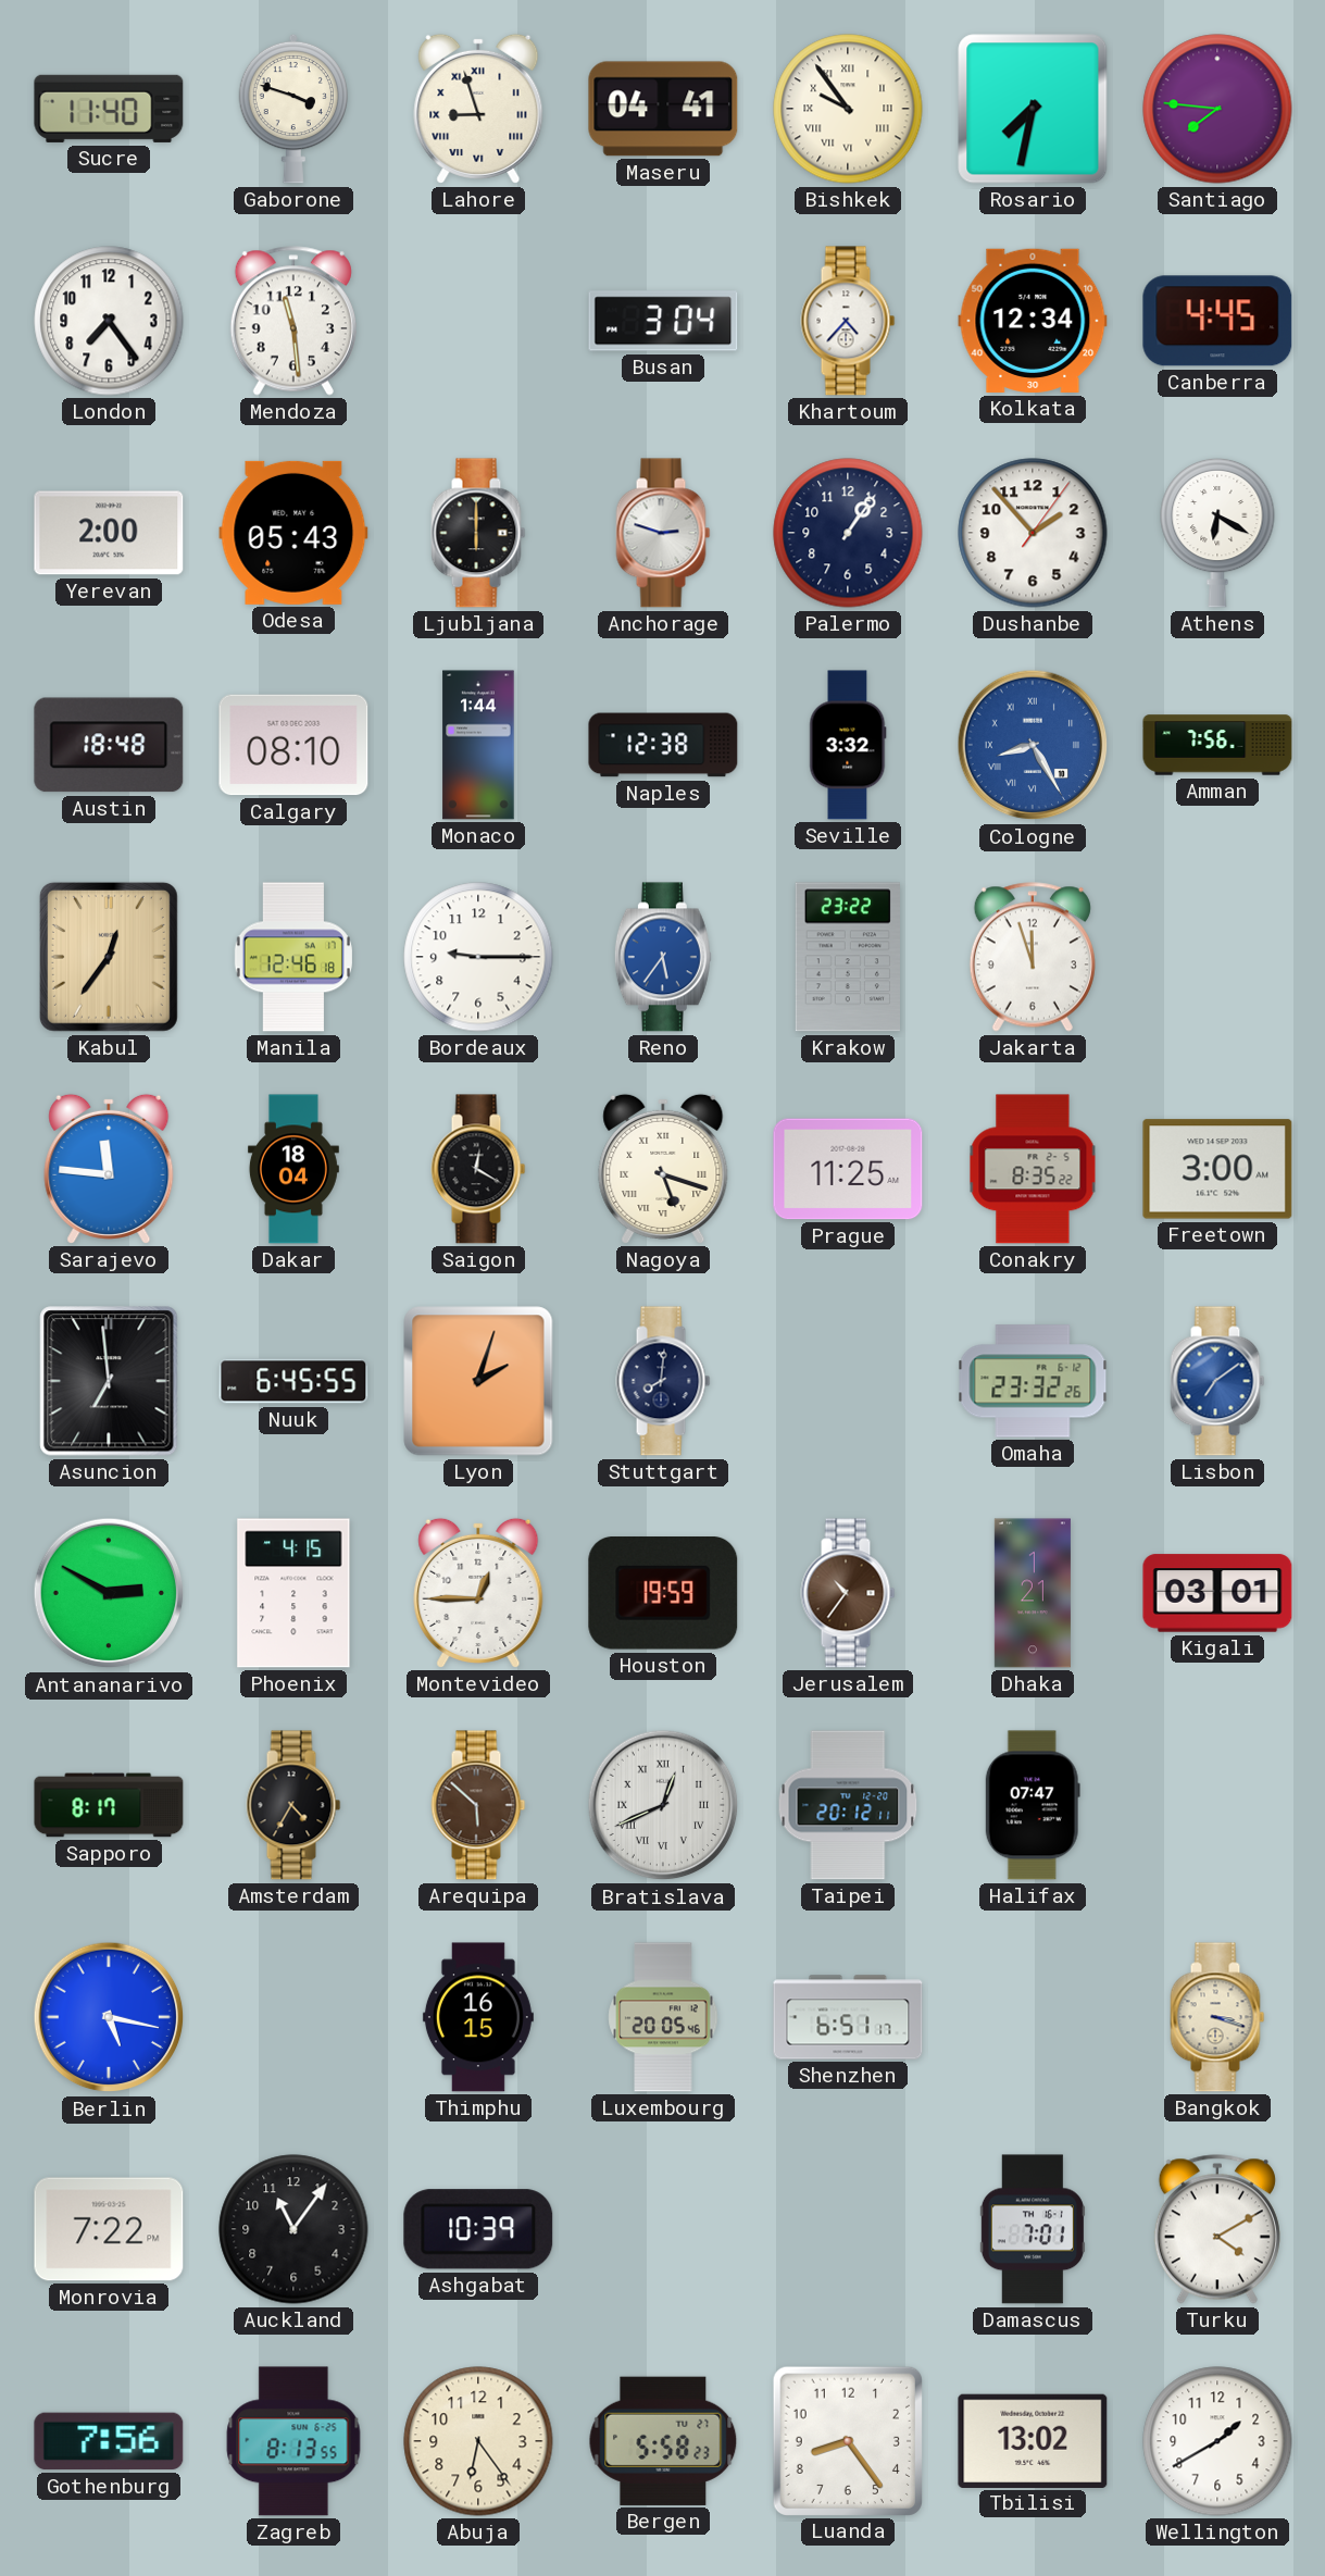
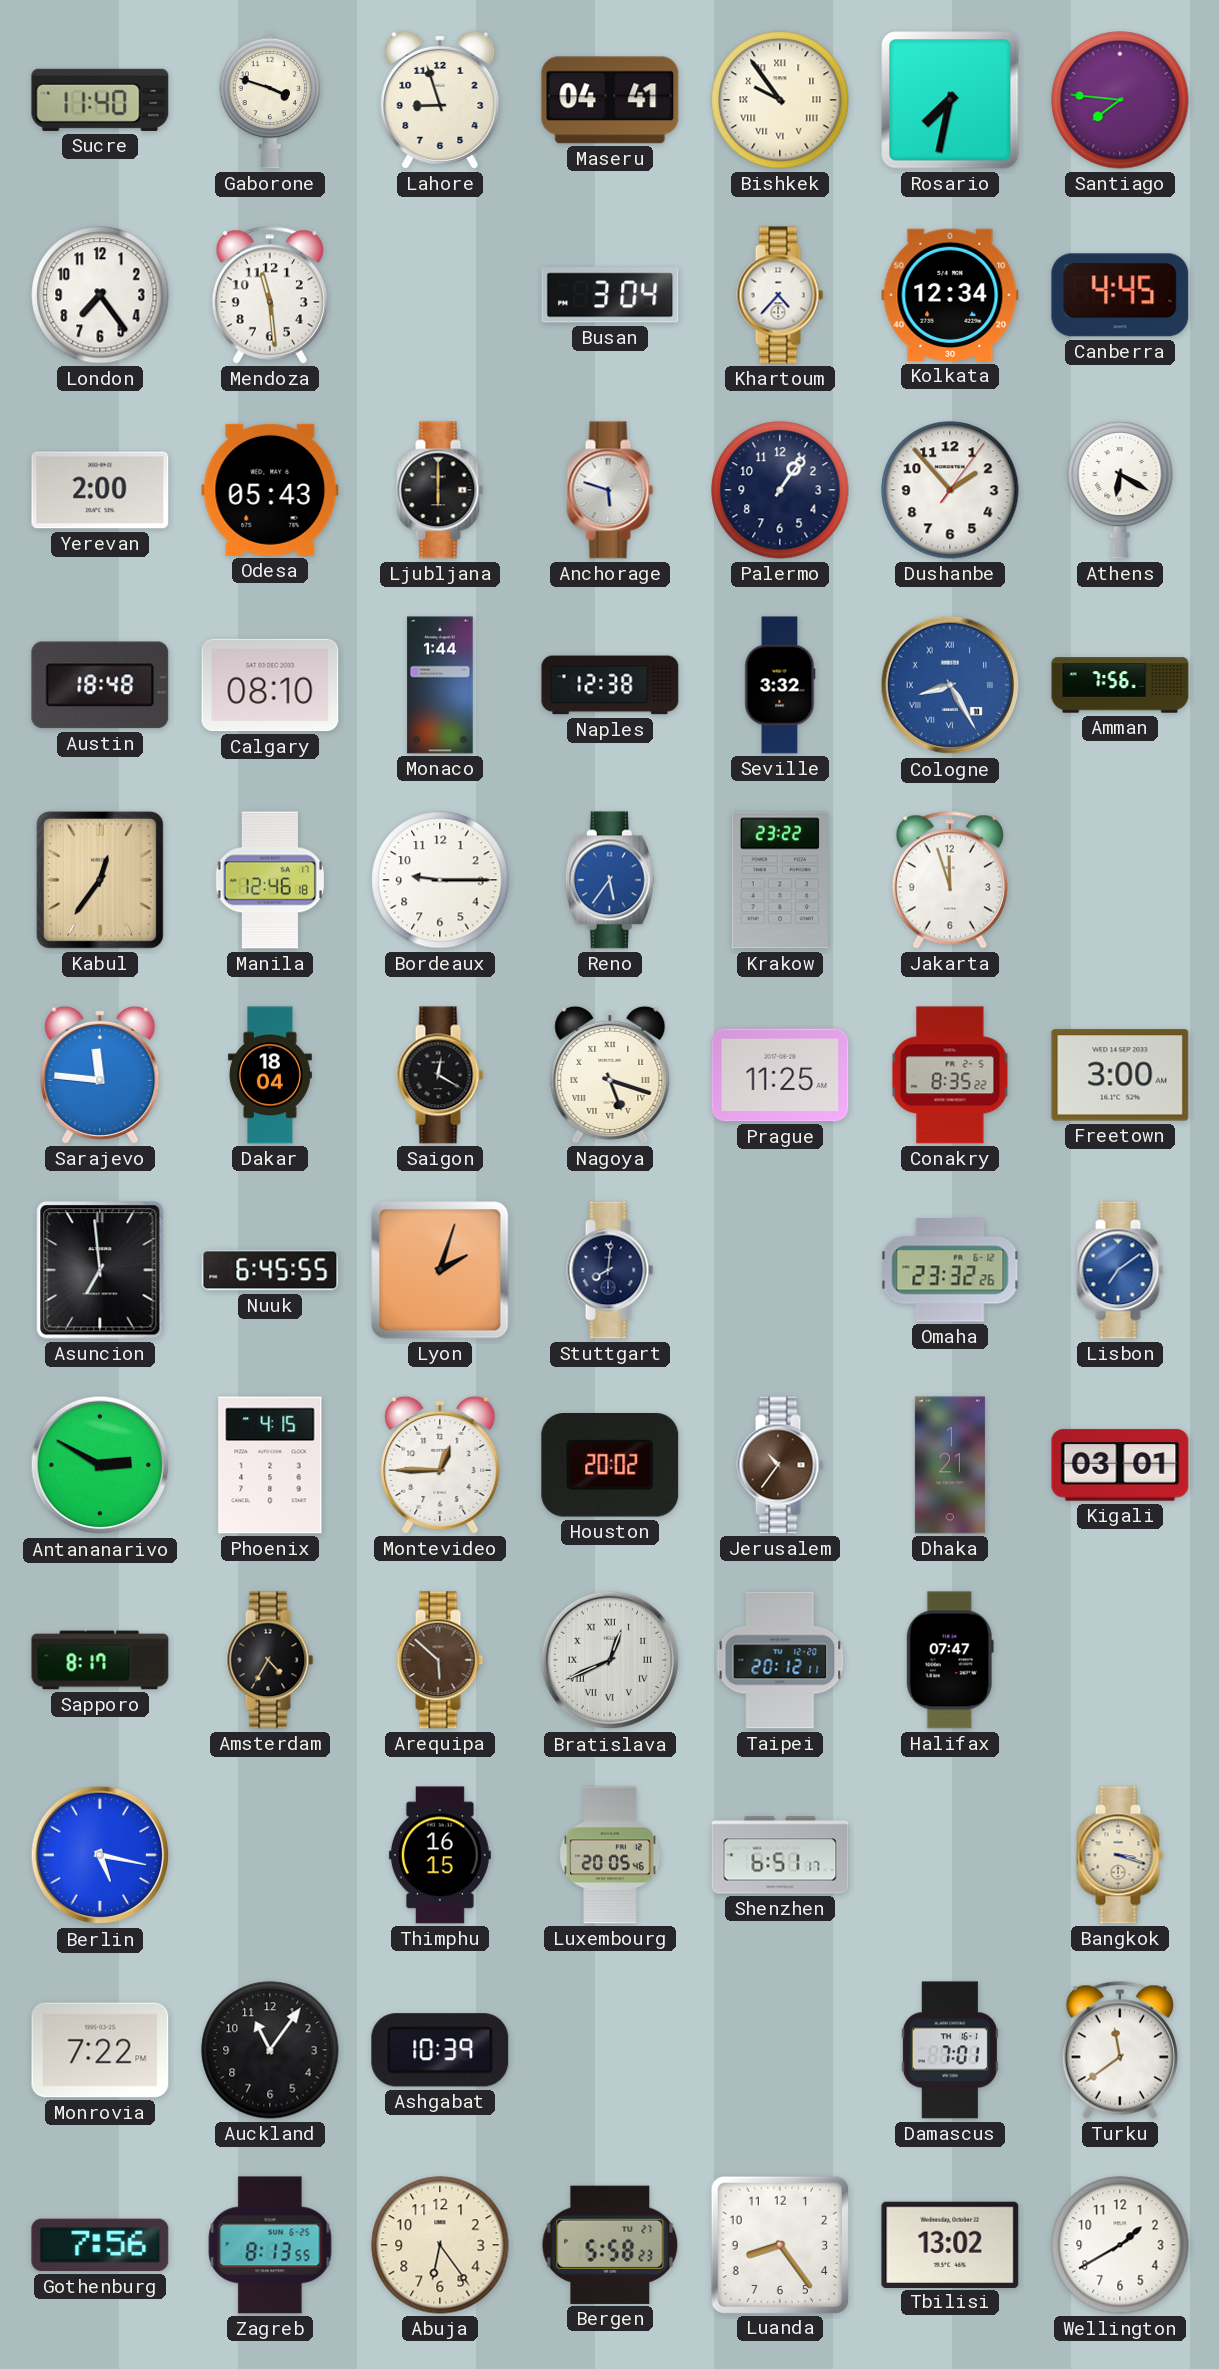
Lahore numerals: Roman -> Arabic
Anchorage: 2:48 -> 5:48
Houston: 19:59 -> 20:02
Turku: 4:10 -> 11:39
